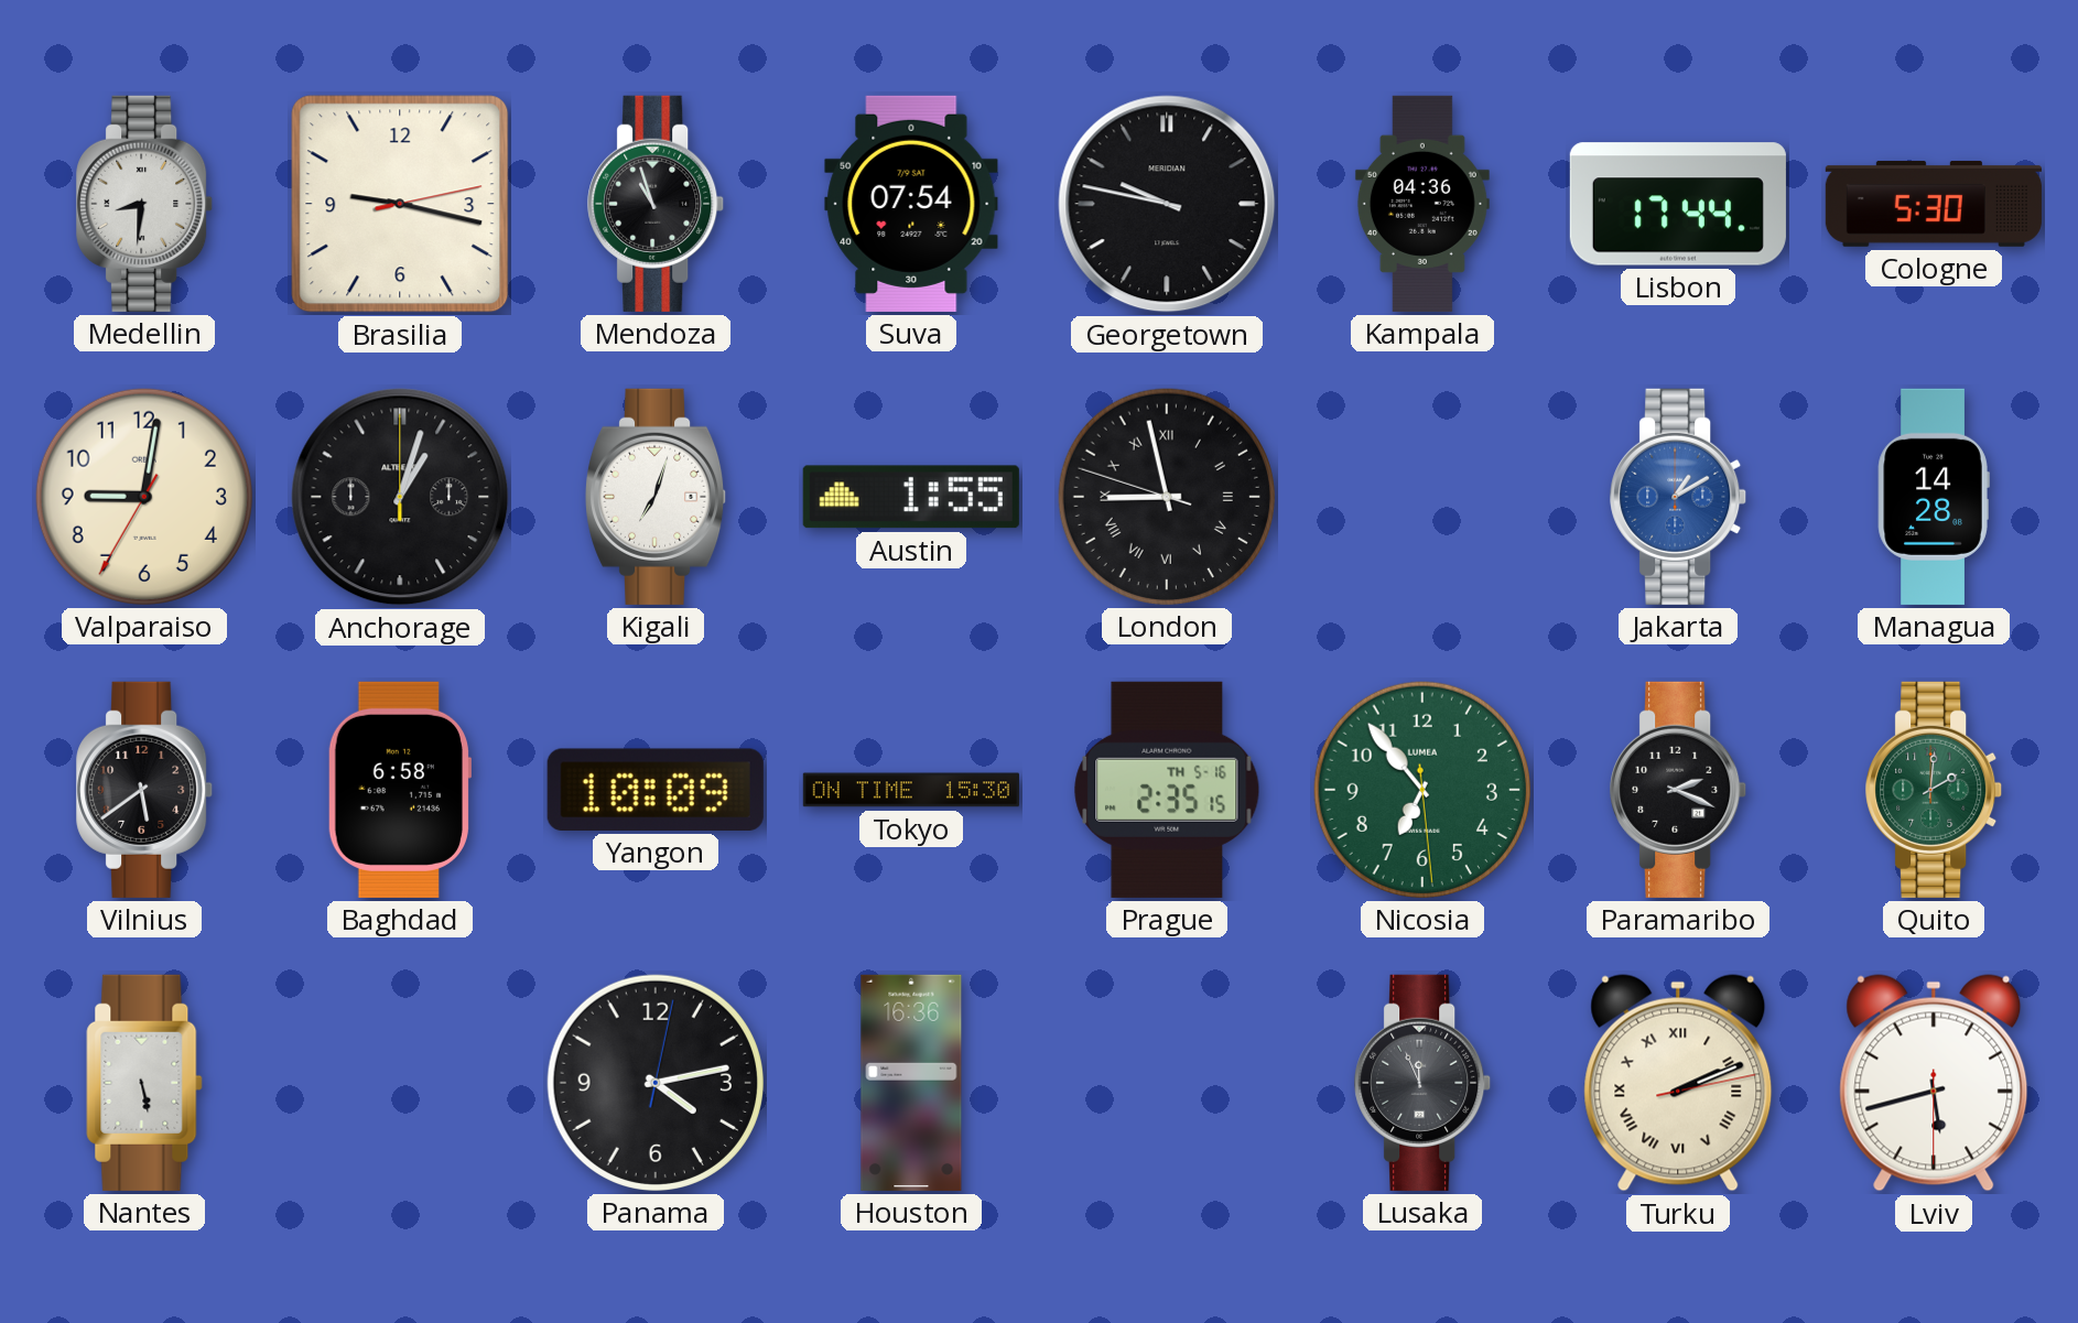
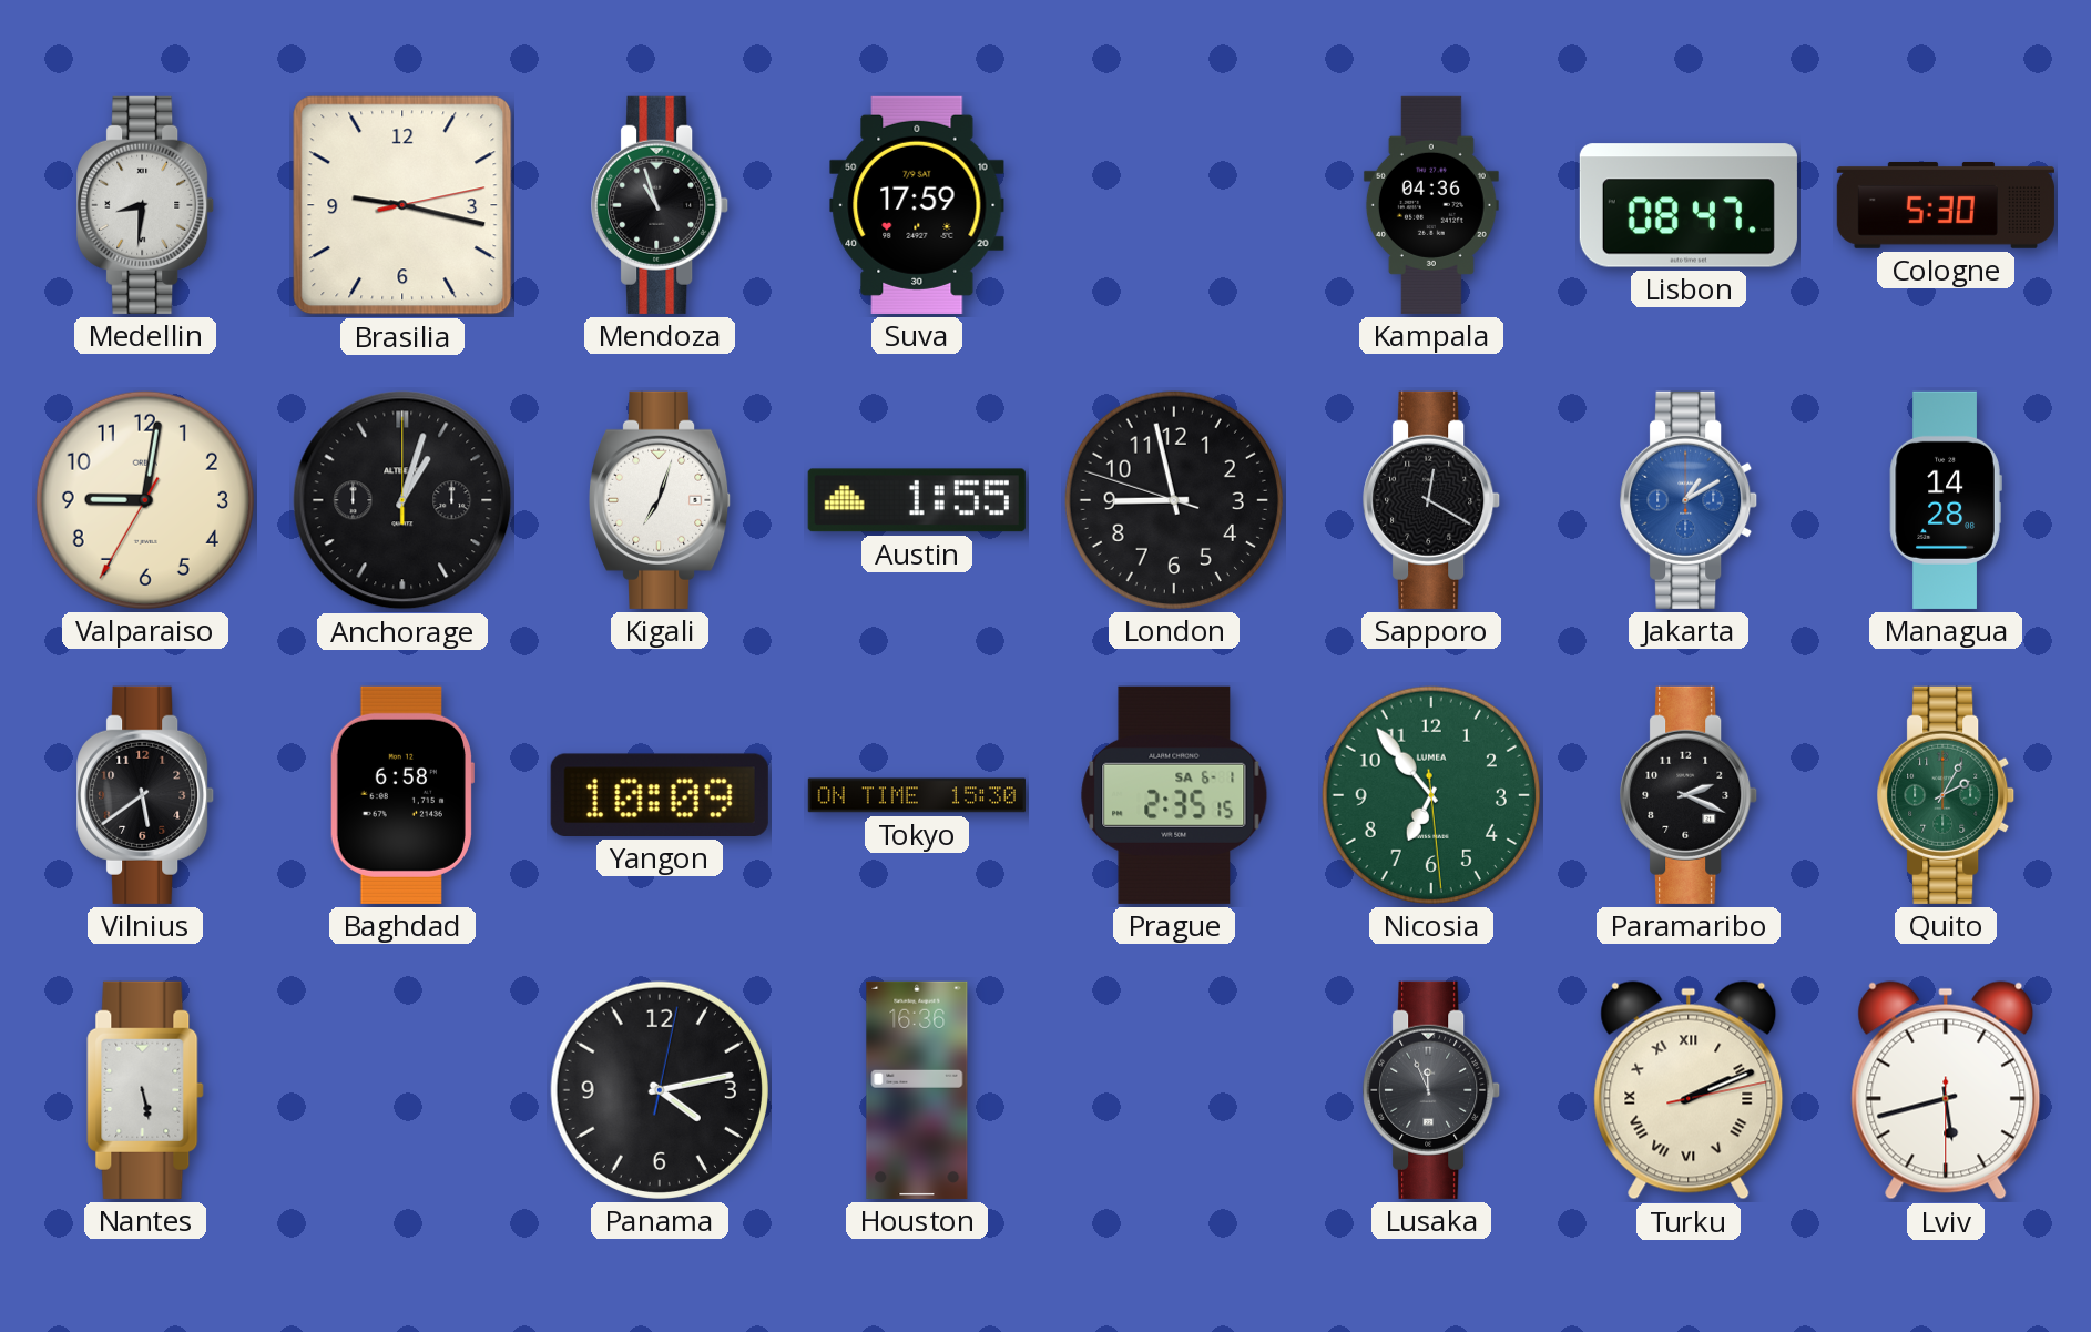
Suva: 07:54 -> 17:59
Georgetown: 9:47 -> none
Lisbon: 17:44 -> 08:47
London numerals: Roman -> Arabic
Sapporo: none -> 12:20
Prague date: TH 5-16 -> SA 6-1
Quito: 2:01 -> 2:05
